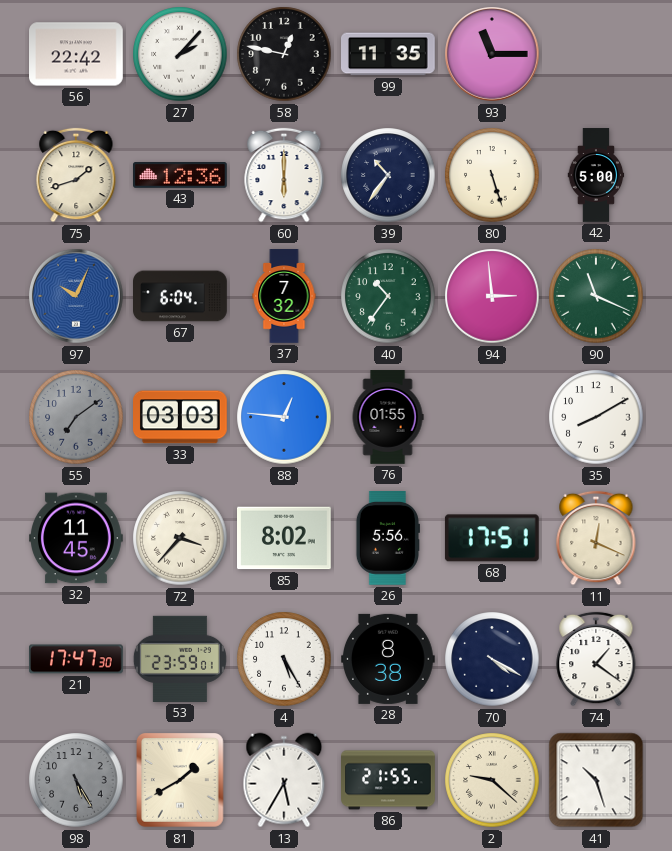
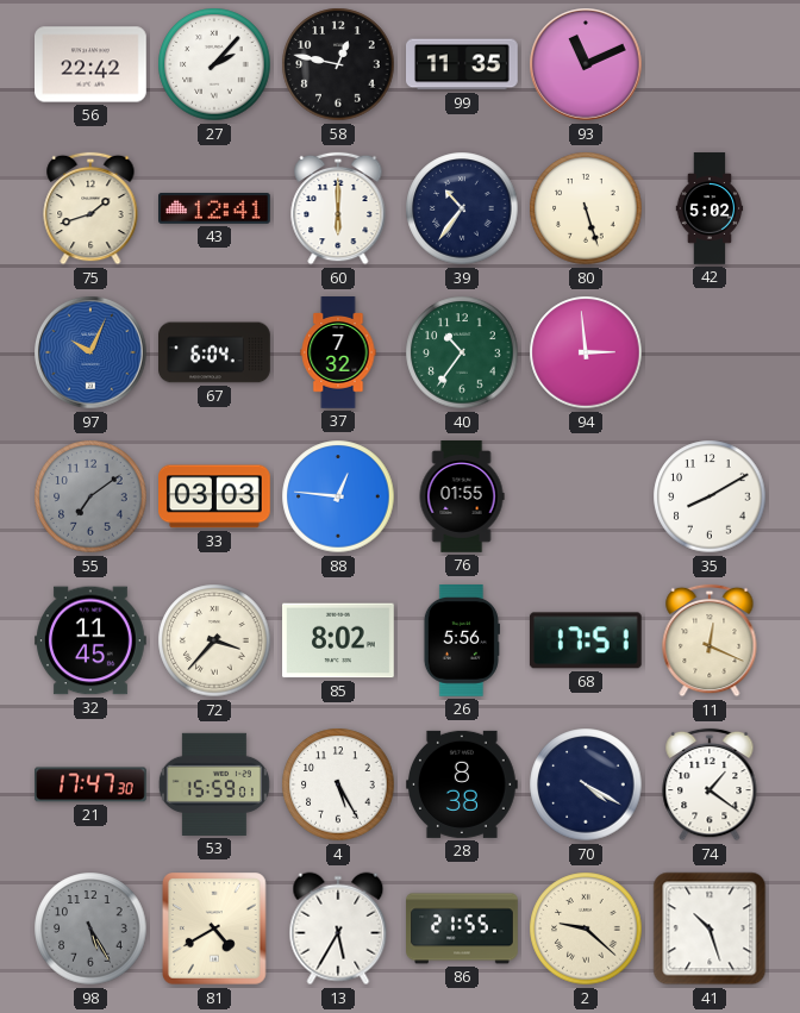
93: 11:15 -> 11:11
43: 12:36 -> 12:41
42: 5:00 -> 5:02
90: 11:19 -> none
53: 23:59 -> 15:59
81: 1:40 -> 4:40
